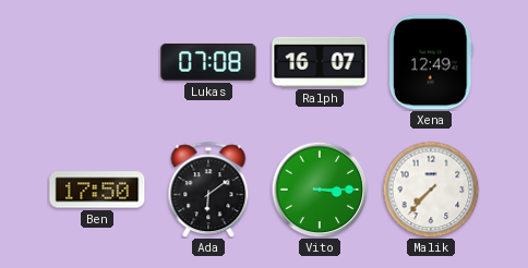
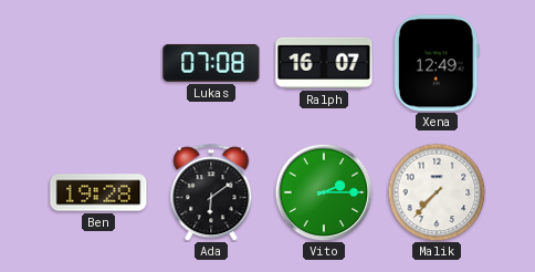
Ben: 17:50 -> 19:28
Vito: 3:15 -> 2:15
